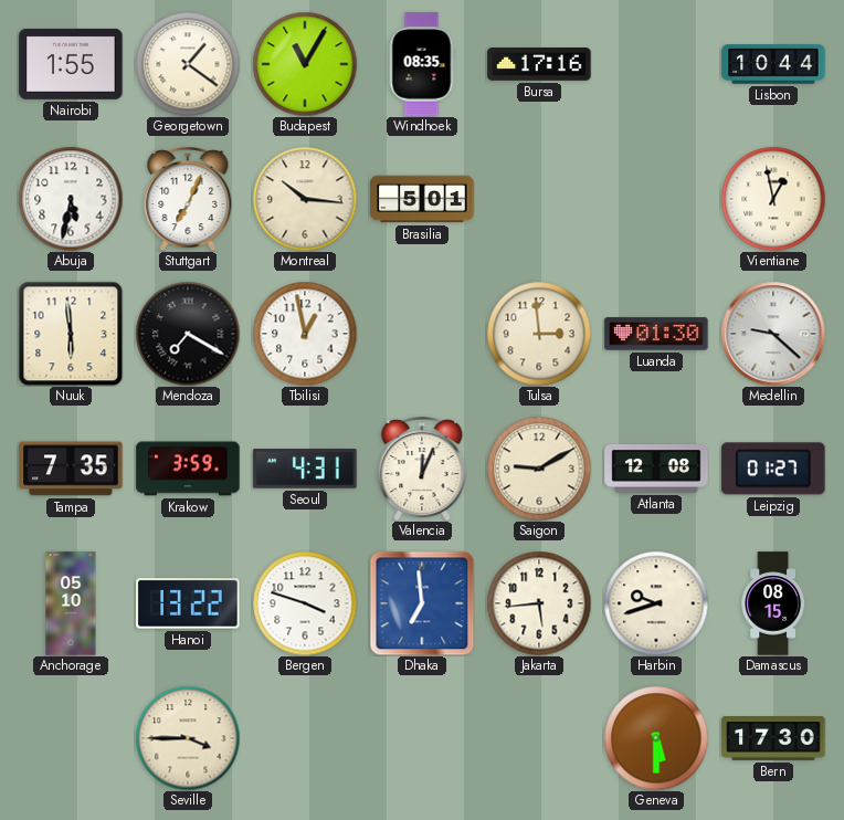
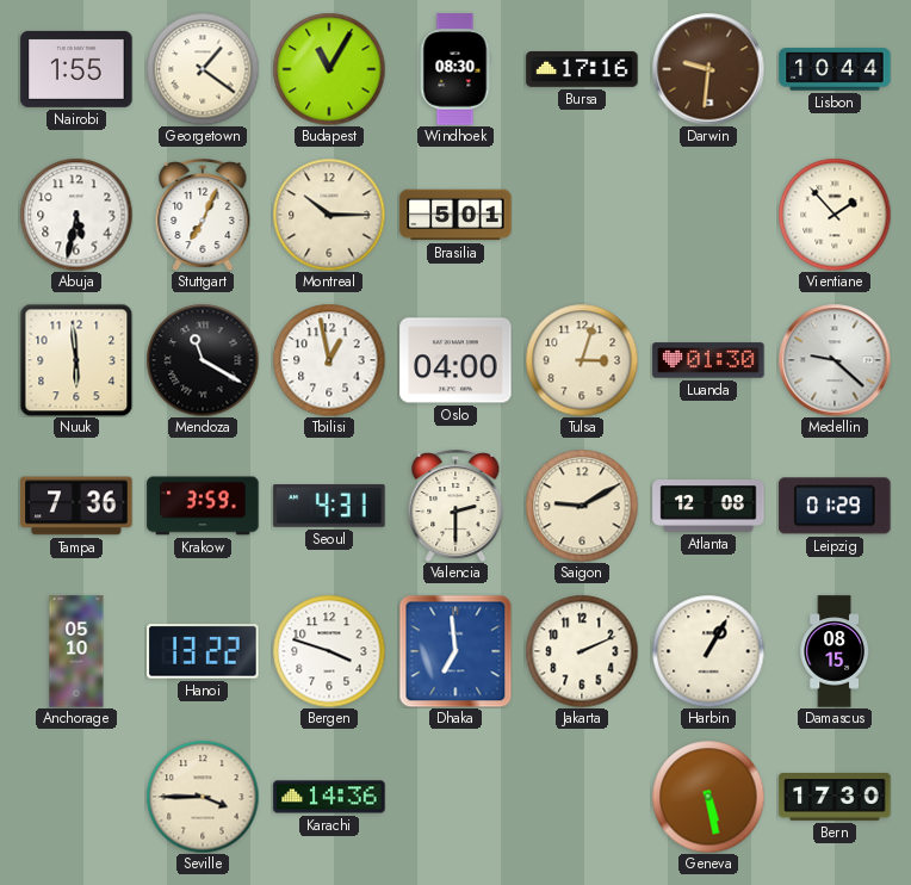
Windhoek: 08:35 -> 08:30
Darwin: none -> 9:31
Montreal: 10:16 -> 10:15
Vientiane: 12:58 -> 1:53
Mendoza: 7:20 -> 11:20
Oslo: none -> 04:00
Tulsa: 2:59 -> 3:03
Tampa: 7:35 -> 7:36
Valencia: 12:04 -> 2:30
Leipzig: 01:27 -> 01:29
Jakarta: 5:44 -> 2:11
Harbin: 9:42 -> 1:05
Karachi: none -> 14:36
Geneva: 5:30 -> 5:28
